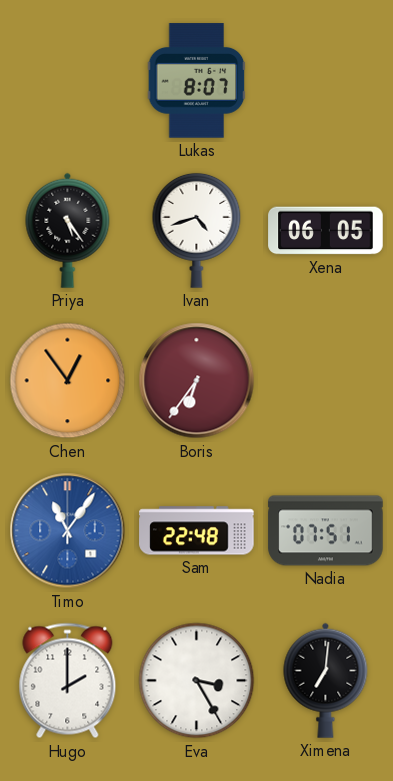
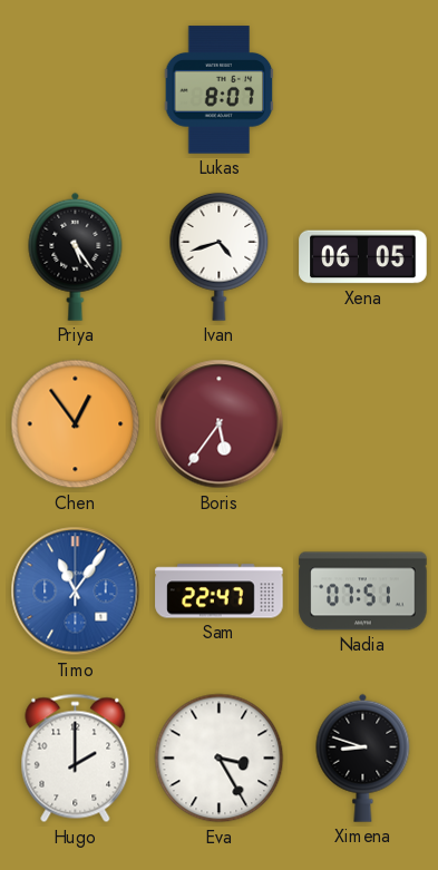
Boris: 6:36 -> 5:36
Sam: 22:48 -> 22:47
Ximena: 7:01 -> 8:48
